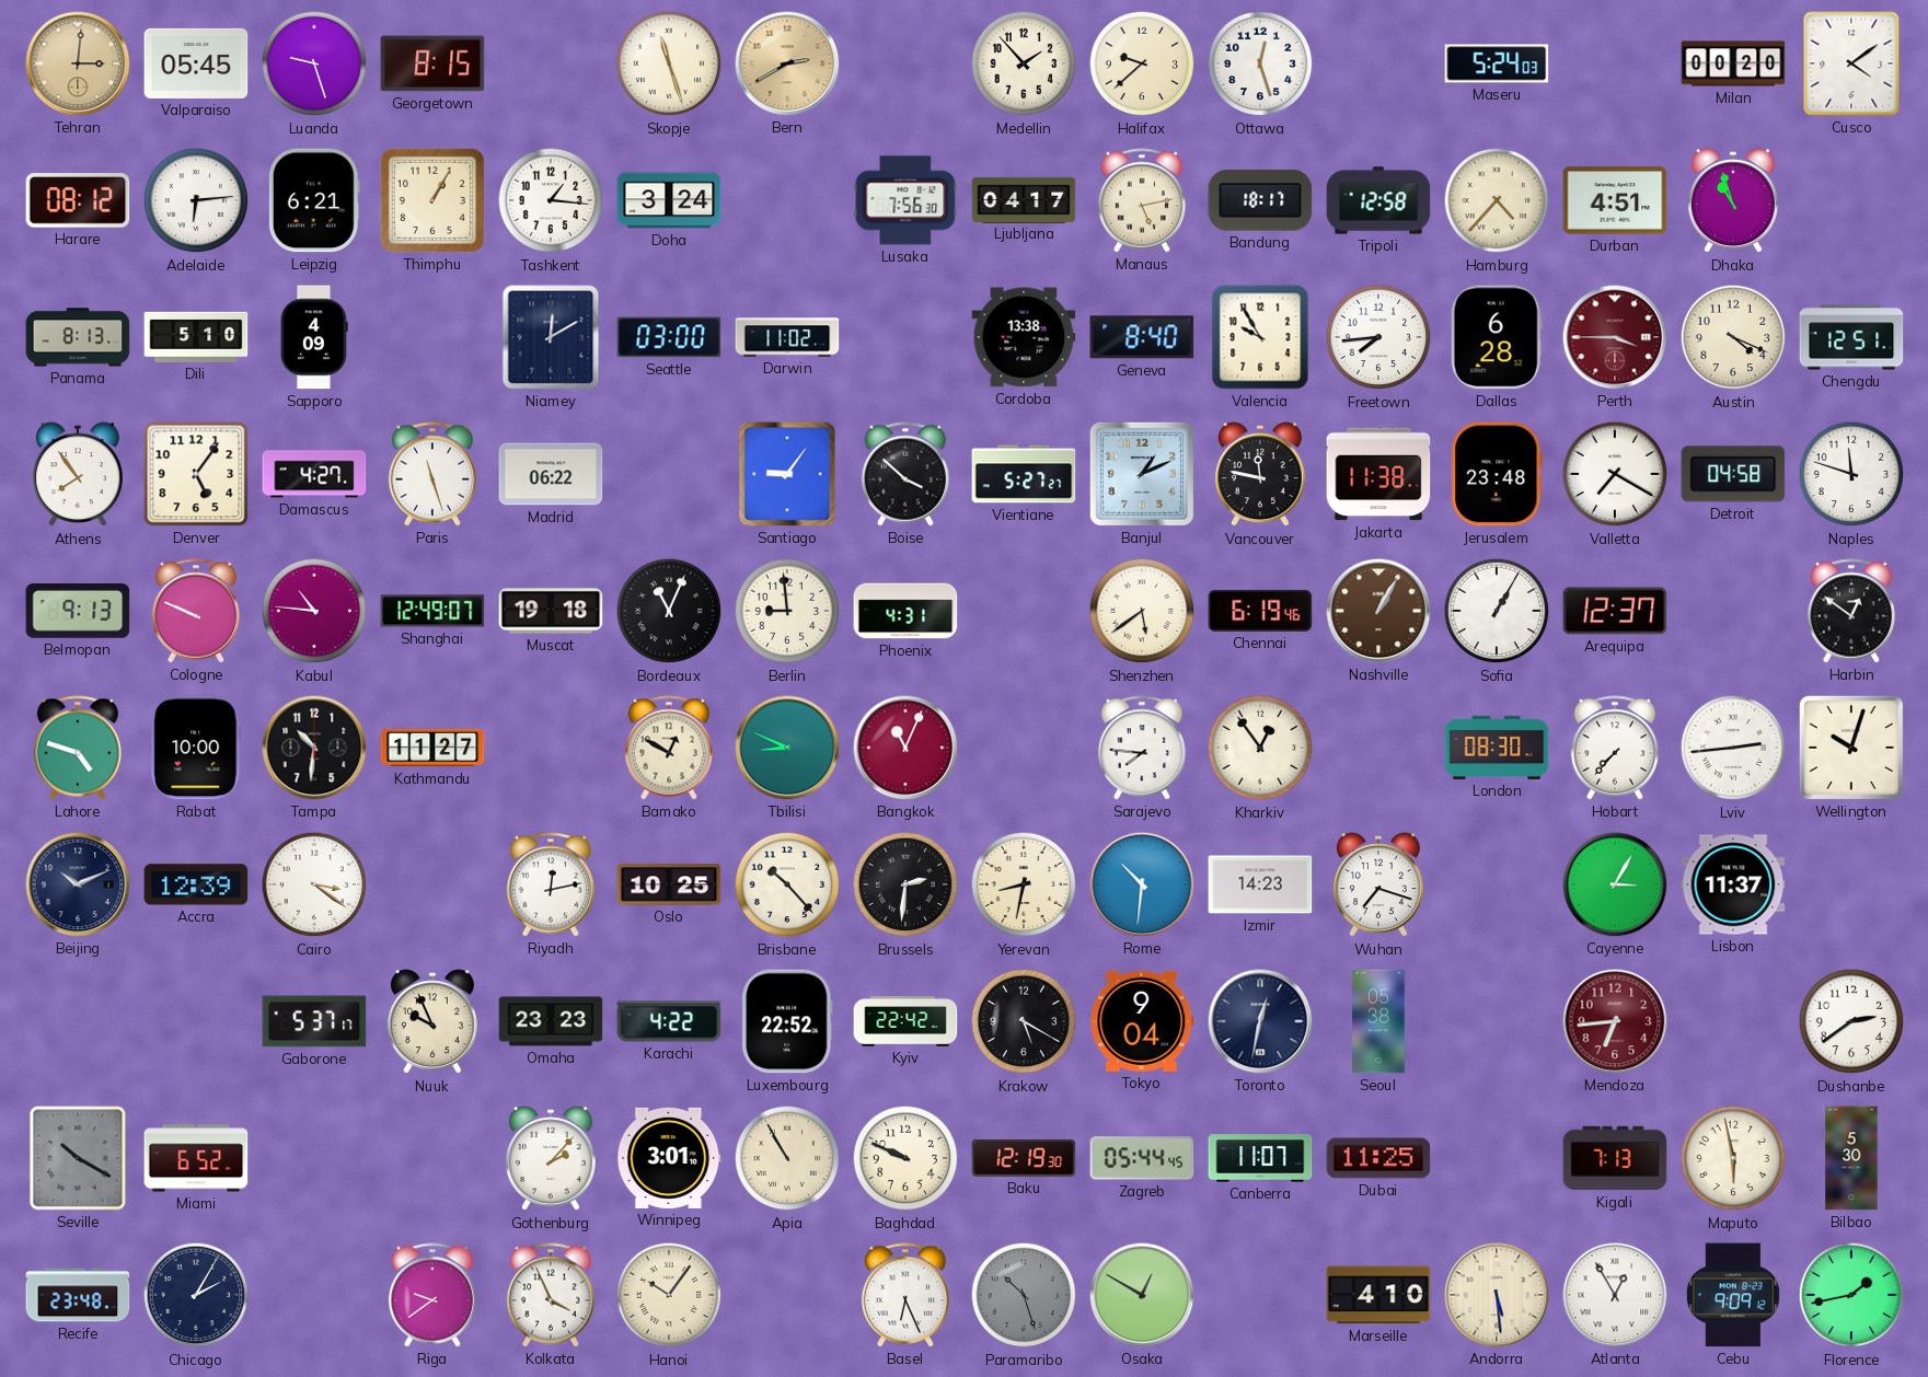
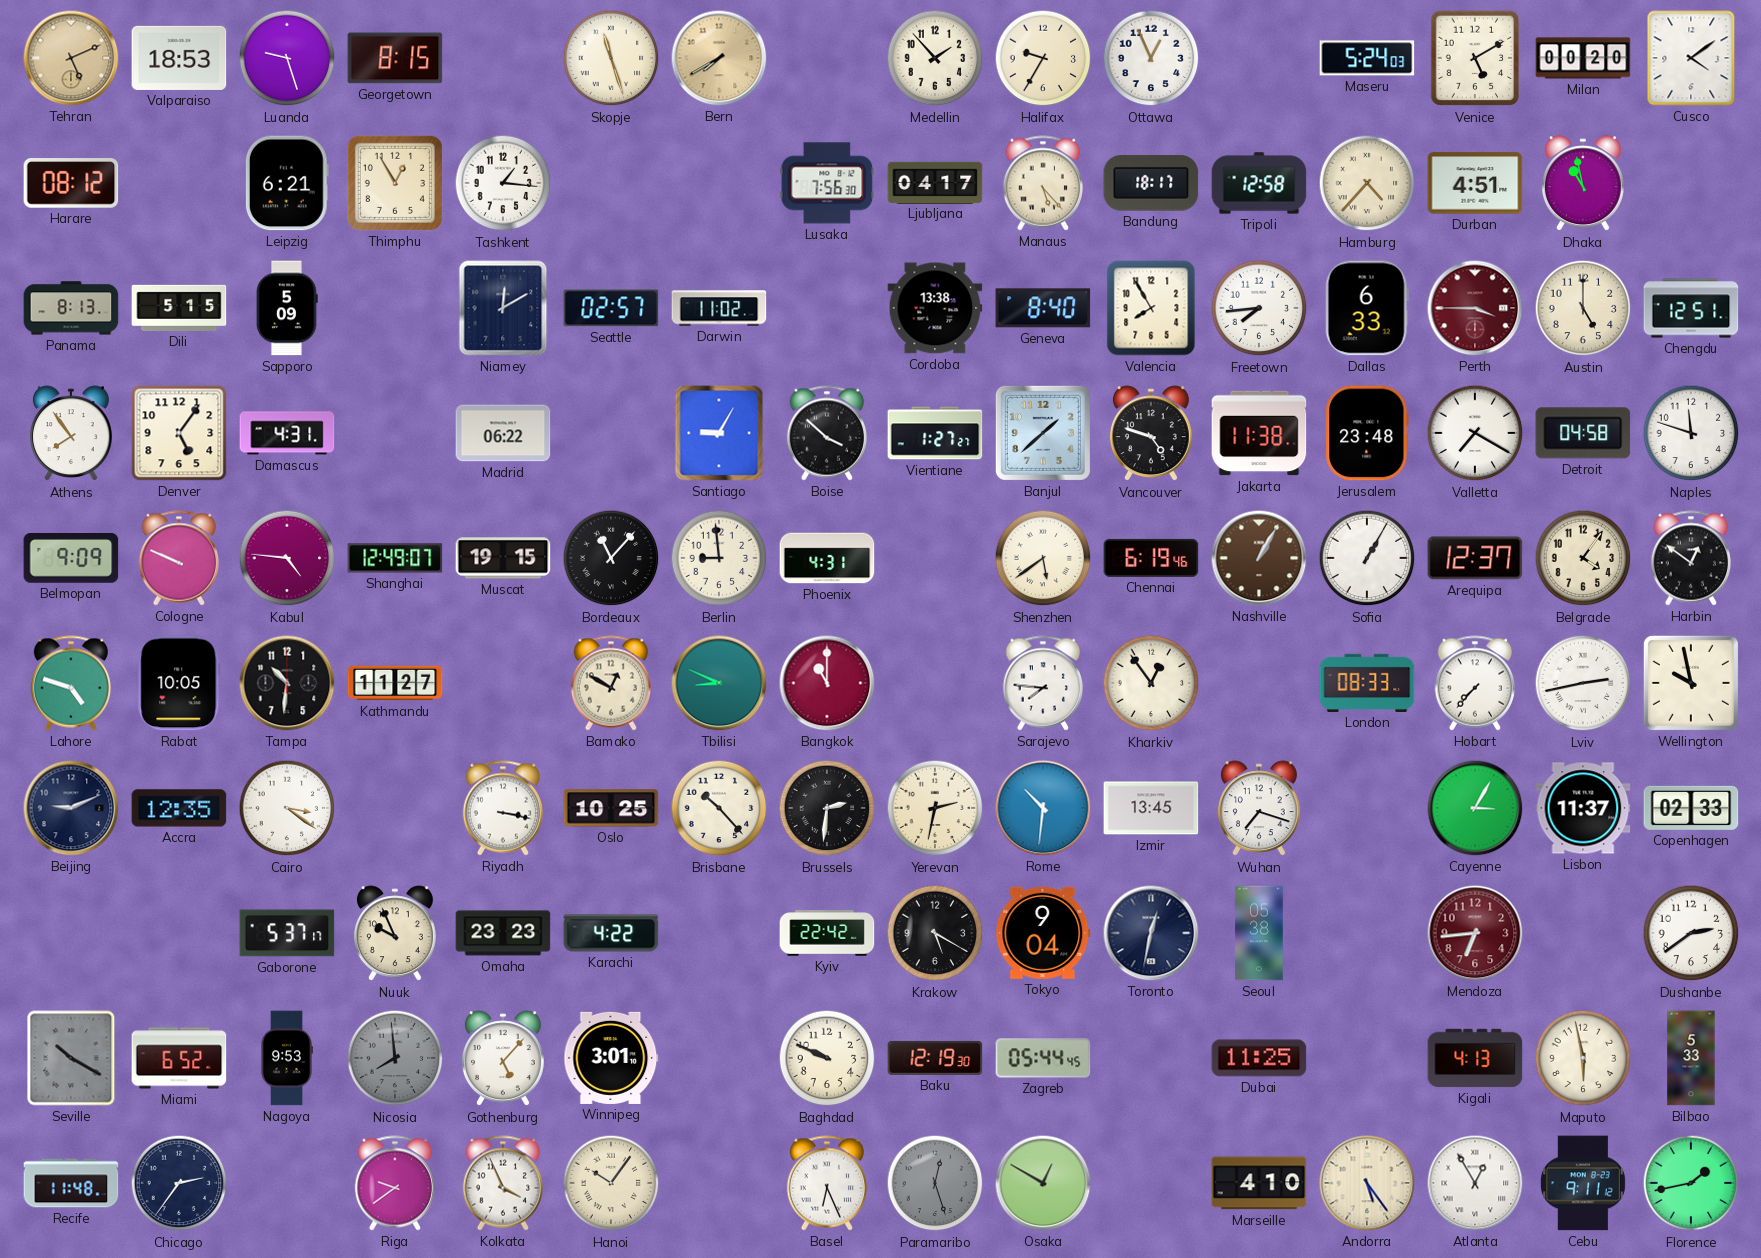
Tehran: 3:01 -> 5:11
Valparaiso: 05:45 -> 18:53
Bern: 2:40 -> 7:40
Halifax: 9:38 -> 9:35
Ottawa: 12:27 -> 12:56
Venice: none -> 5:10
Adelaide: 6:14 -> none
Thimphu: 1:05 -> 12:55
Doha: 3:24 -> none
Manaus: 5:13 -> 5:23
Dhaka: 10:57 -> 10:58
Dili: 5:10 -> 5:15
Sapporo: 4:09 -> 5:09
Seattle: 03:00 -> 02:57
Valencia: 9:55 -> 7:55
Dallas: 6:28 -> 6:33
Austin: 4:19 -> 5:00
Damascus: 4:27 -> 4:31
Paris: 11:27 -> none
Santiago: 9:06 -> 9:05
Vientiane: 5:27 -> 1:27
Banjul: 1:11 -> 1:38
Vancouver: 11:47 -> 4:48
Belmopan: 9:13 -> 9:09
Kabul: 10:46 -> 4:46
Muscat: 19:18 -> 19:15
Bordeaux: 11:04 -> 11:07
Belgrade: none -> 4:06
Rabat: 10:00 -> 10:05
Bangkok: 11:04 -> 11:00
London: 08:30 -> 08:33
Lviv: 2:44 -> 2:43
Wellington: 10:03 -> 9:58
Beijing: 10:11 -> 9:11
Accra: 12:39 -> 12:35
Riyadh: 12:13 -> 3:17
Yerevan: 8:32 -> 2:32
Izmir: 14:23 -> 13:45
Copenhagen: none -> 02:33
Luxembourg: 22:52 -> none
Nagoya: none -> 9:53
Nicosia: none -> 7:59
Gothenburg: 2:07 -> 5:07
Apia: 10:55 -> none
Canberra: 11:07 -> none
Kigali: 7:13 -> 4:13
Bilbao: 5:30 -> 5:33
Recife: 23:48 -> 11:48
Chicago: 2:05 -> 2:36
Paramaribo: 10:27 -> 12:27
Andorra: 5:29 -> 5:24
Cebu: 9:09 -> 9:11
